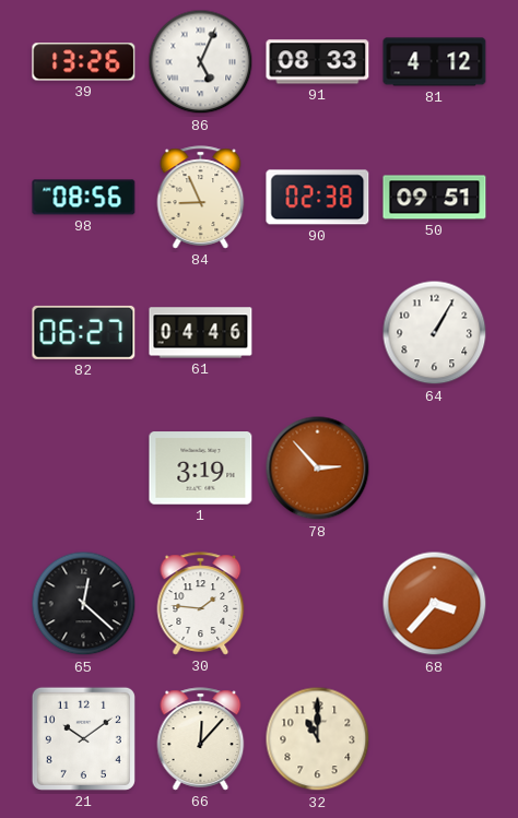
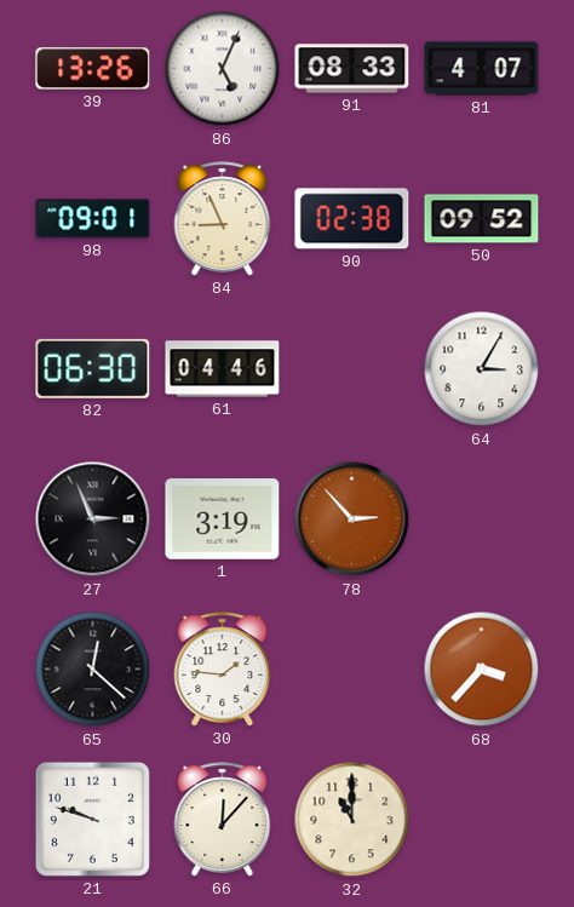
81: 4:12 -> 4:07
98: 08:56 -> 09:01
50: 09:51 -> 09:52
82: 06:27 -> 06:30
64: 1:05 -> 3:05
27: none -> 2:56
21: 10:09 -> 9:48
